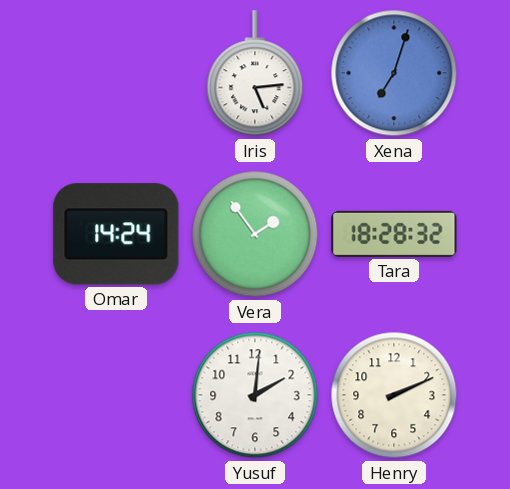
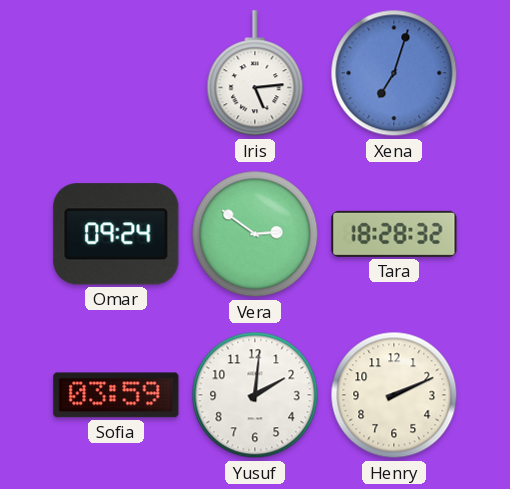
Omar: 14:24 -> 09:24
Vera: 1:54 -> 2:51
Sofia: none -> 03:59
